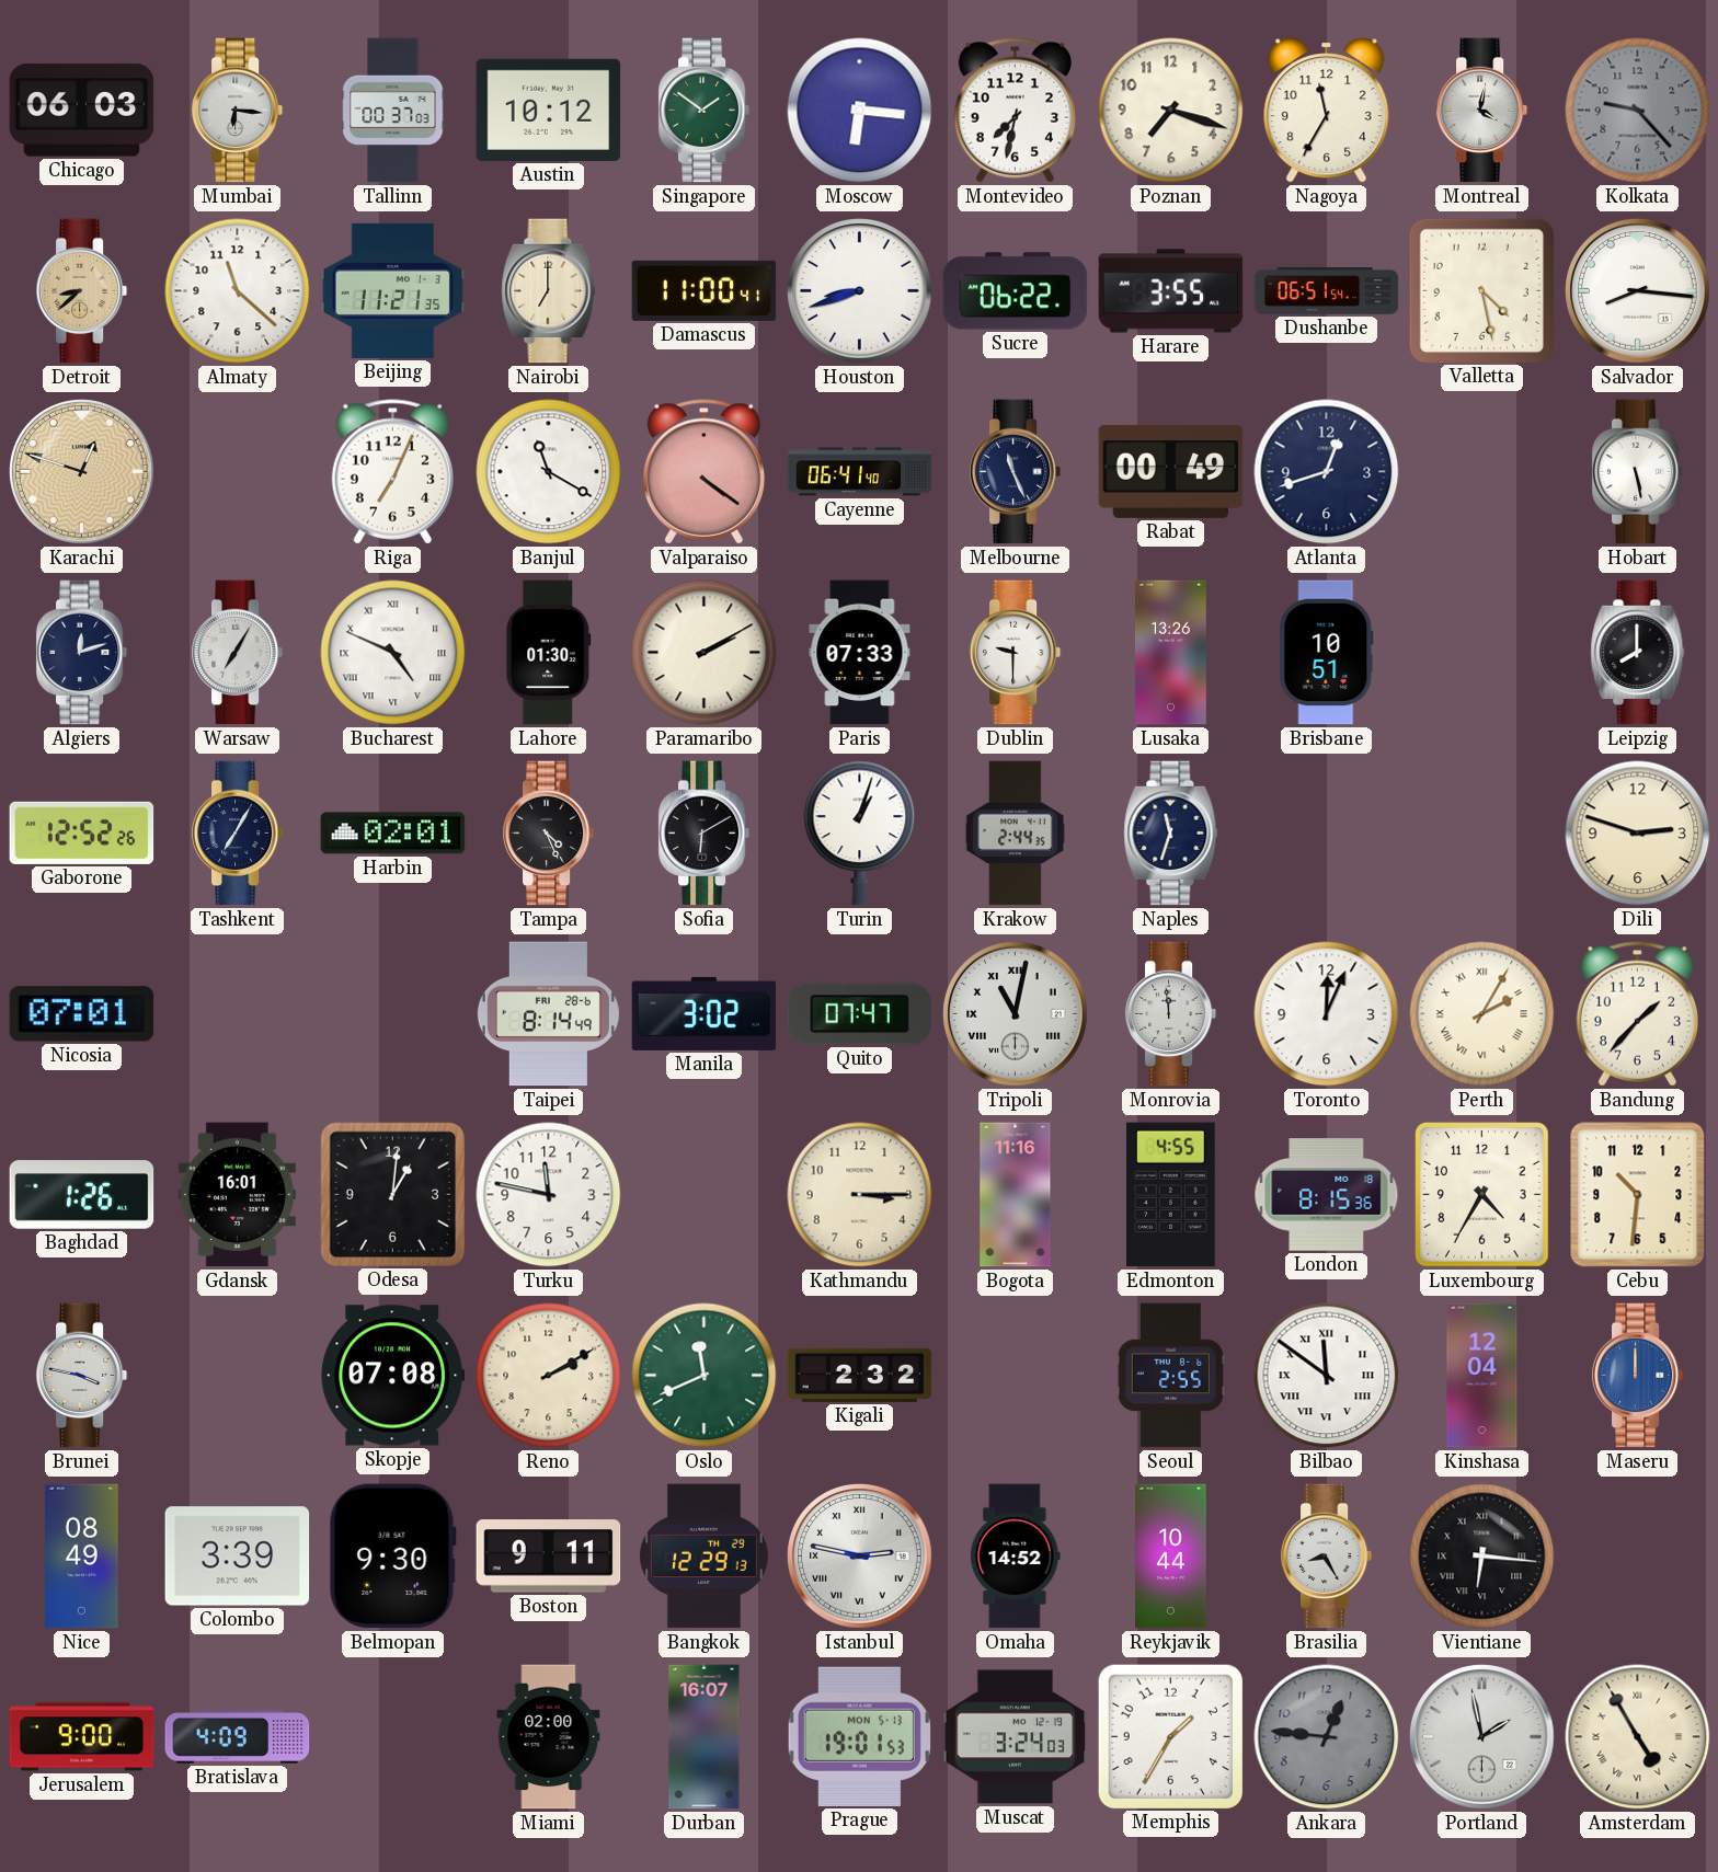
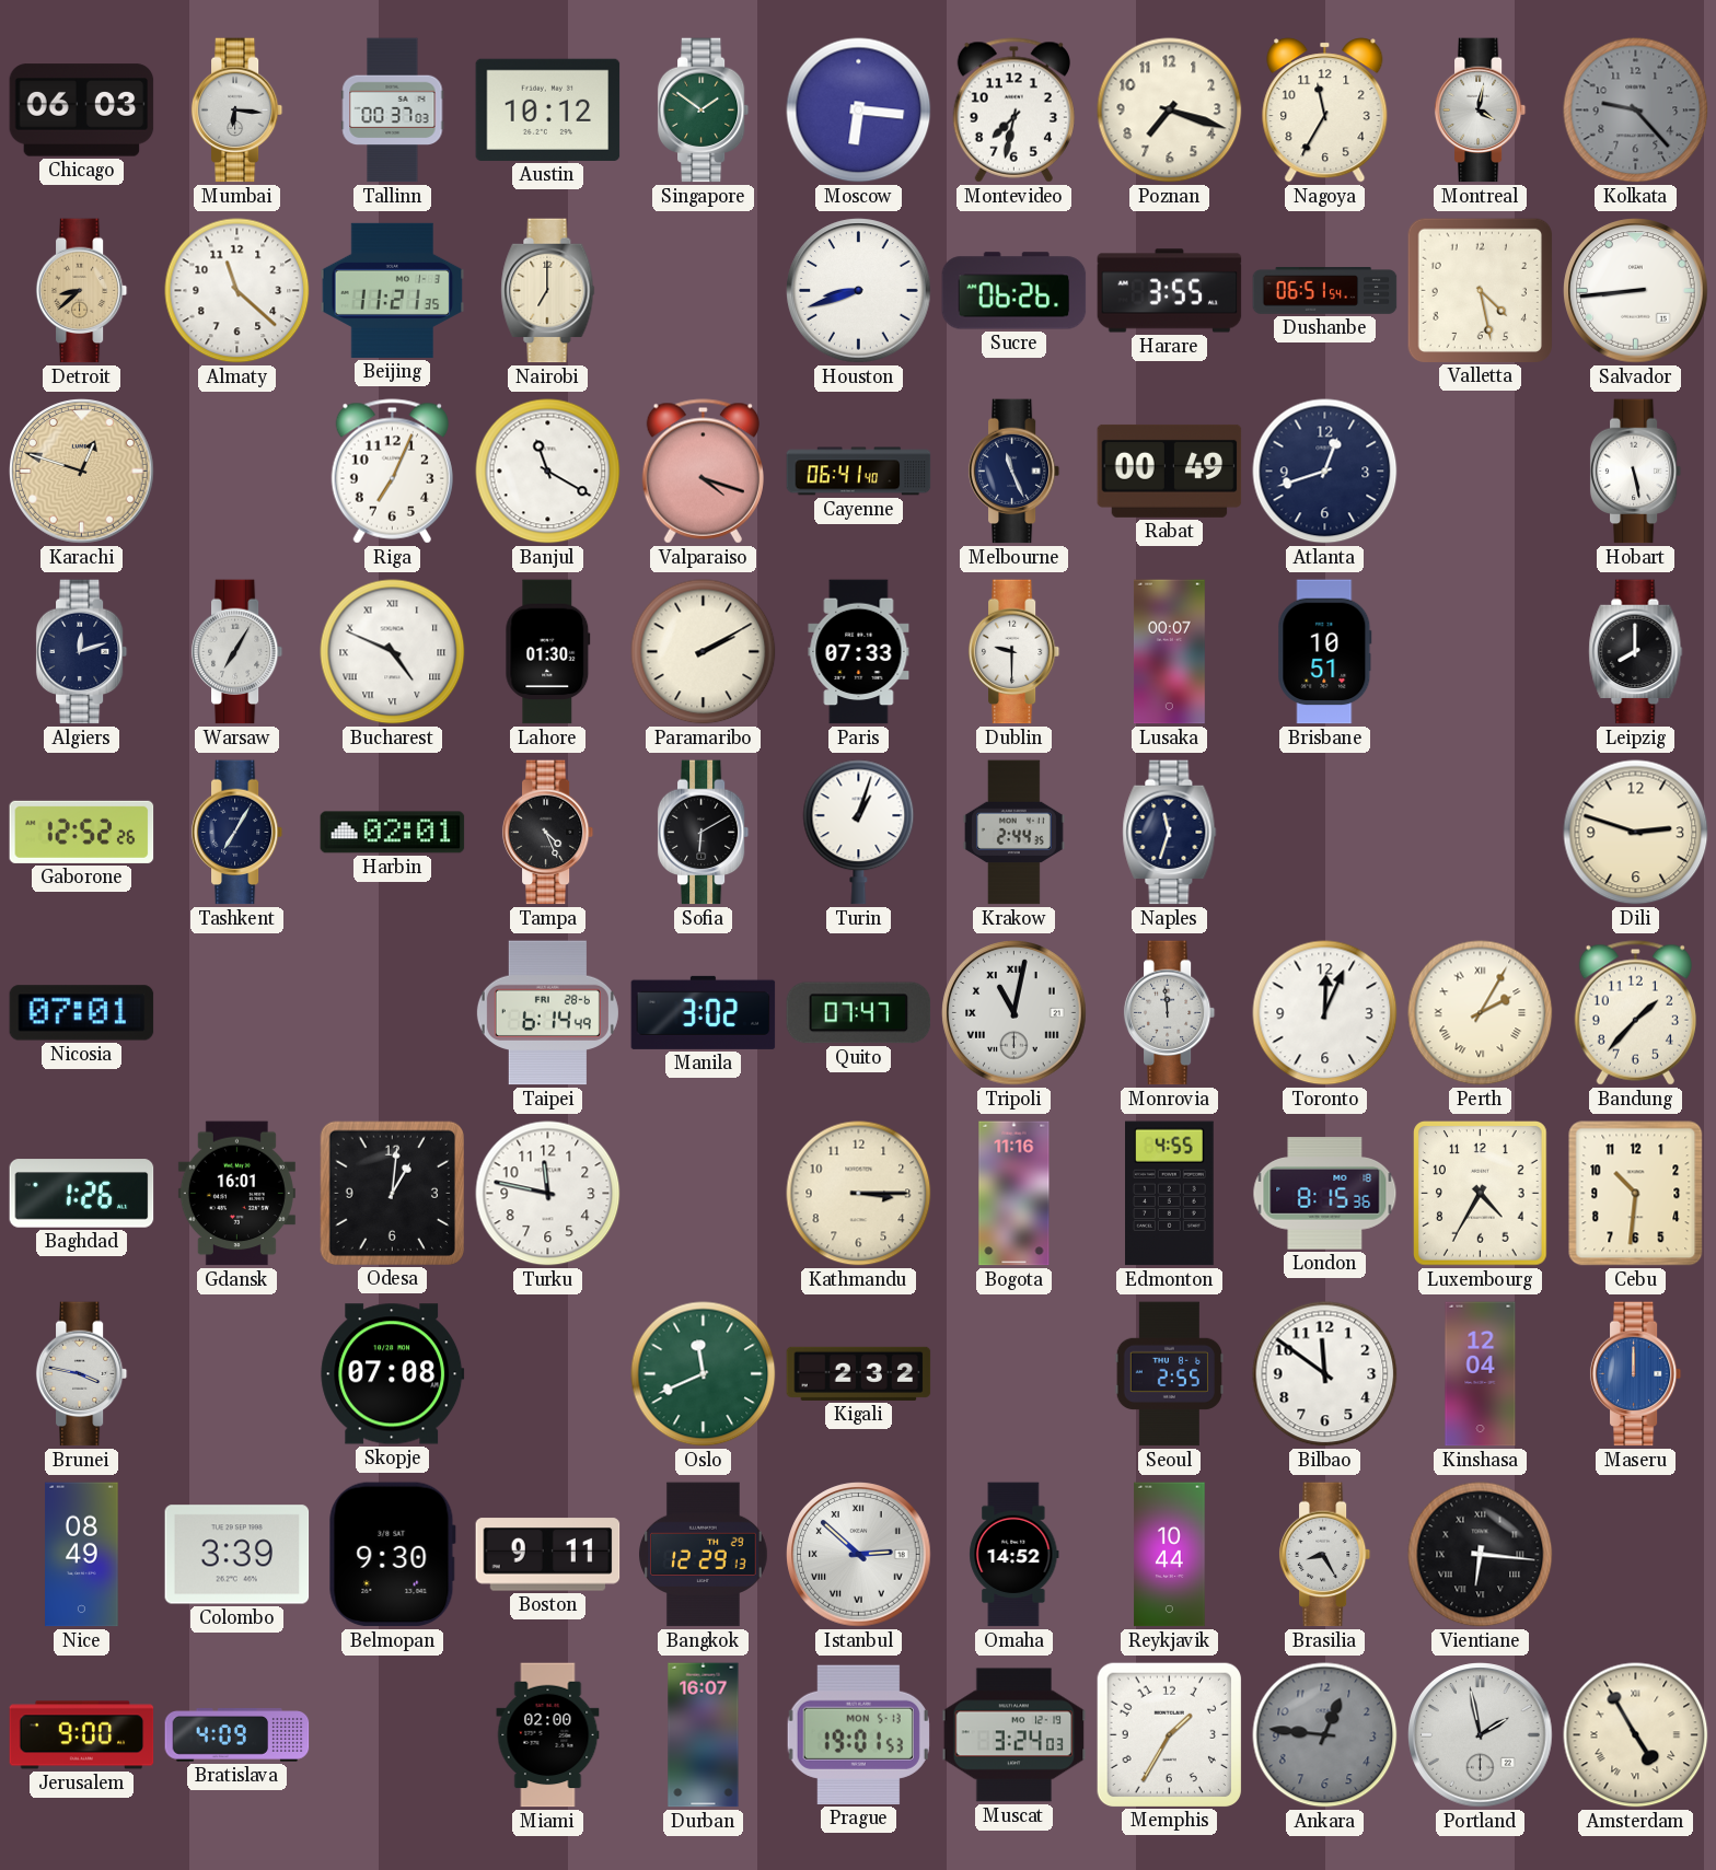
Damascus: 11:00 -> none
Sucre: 06:22 -> 06:26
Salvador: 8:16 -> 8:44
Valparaiso: 4:21 -> 4:18
Lusaka: 13:26 -> 00:07
Taipei: 8:14 -> 6:14
Reno: 2:10 -> none
Bilbao numerals: Roman -> Arabic
Istanbul: 2:47 -> 2:52
